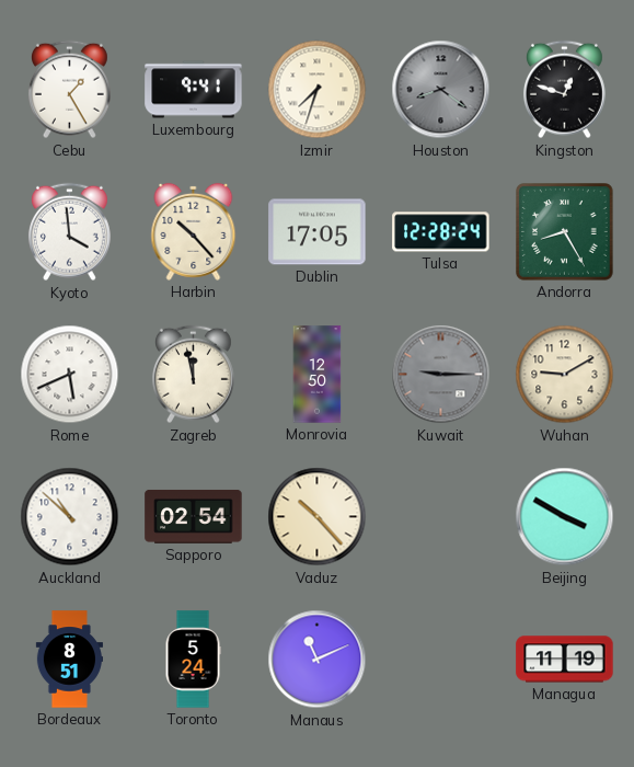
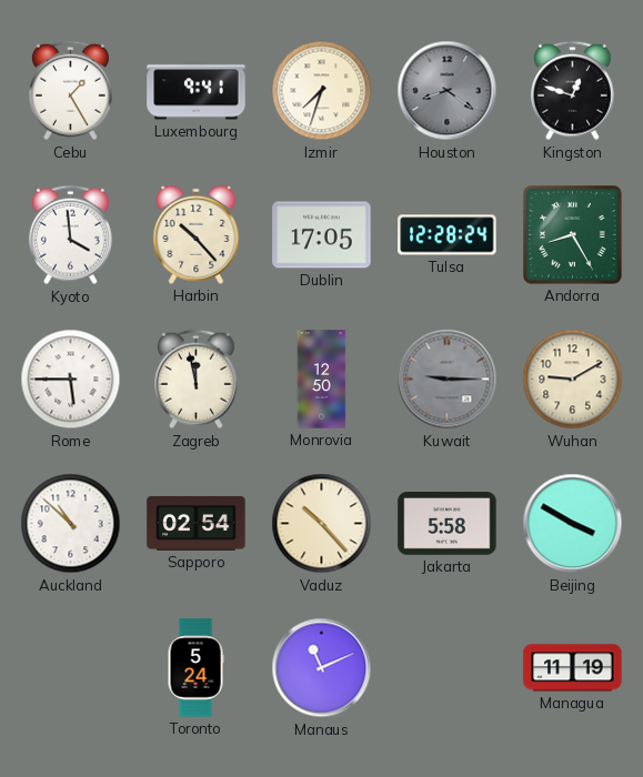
Rome: 5:41 -> 5:45
Jakarta: none -> 5:58
Bordeaux: 8:51 -> none
